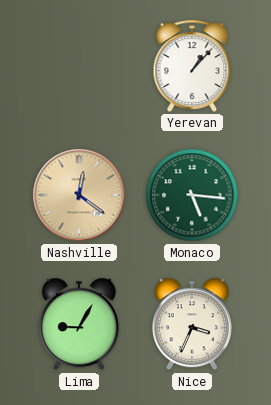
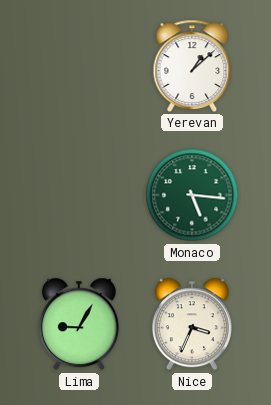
Yerevan: 1:07 -> 1:08
Nashville: 12:21 -> none
